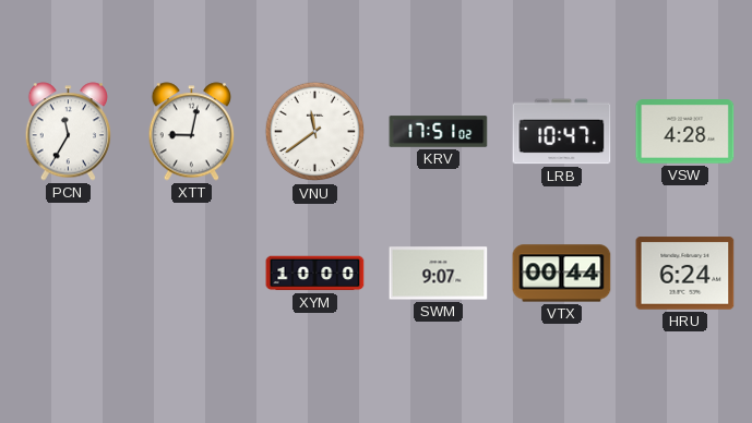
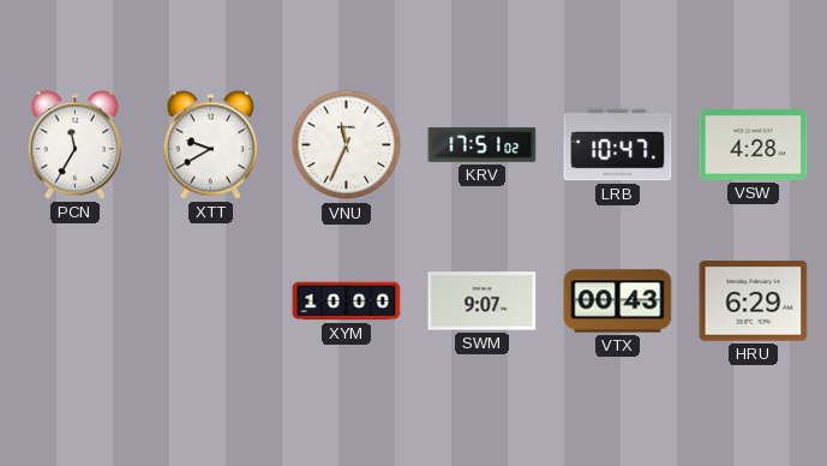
XTT: 9:02 -> 9:40
VNU: 11:39 -> 11:34
VTX: 00:44 -> 00:43
HRU: 6:24 -> 6:29
